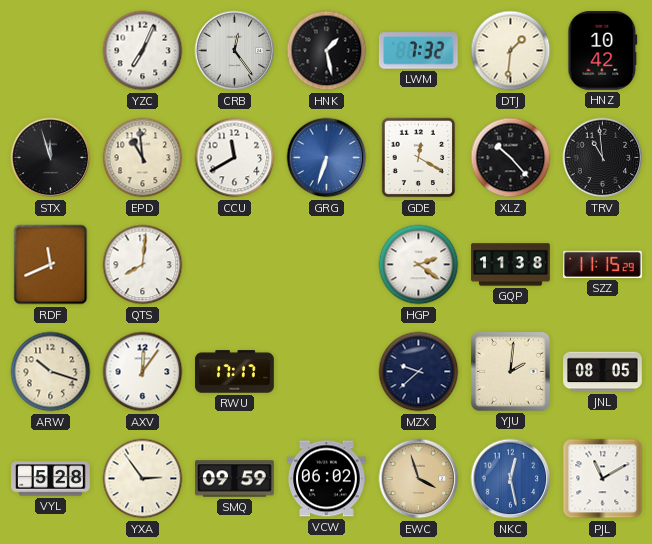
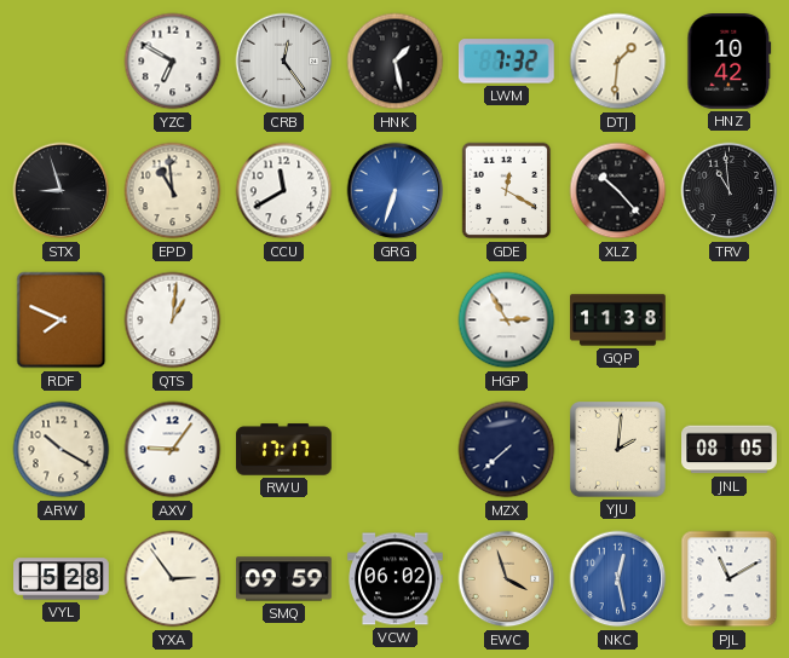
YZC: 7:04 -> 6:50
STX: 11:57 -> 8:57
RDF: 11:41 -> 7:49
QTS: 8:01 -> 1:01
HGP: 2:21 -> 2:55
SZZ: 11:15 -> none
ARW: 10:18 -> 10:20
AXV: 12:06 -> 9:06
MZX: 9:38 -> 7:38
